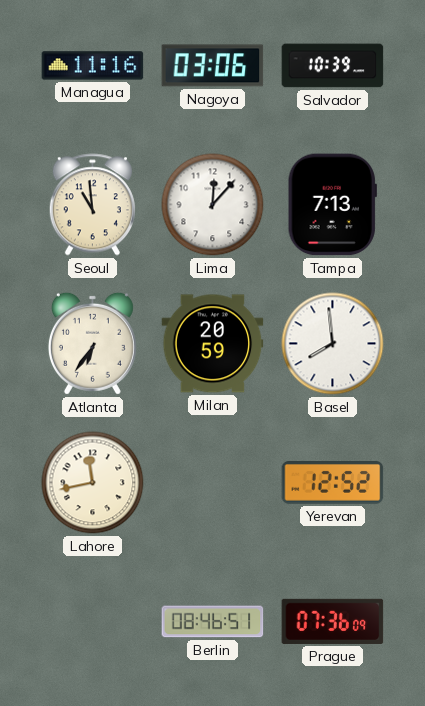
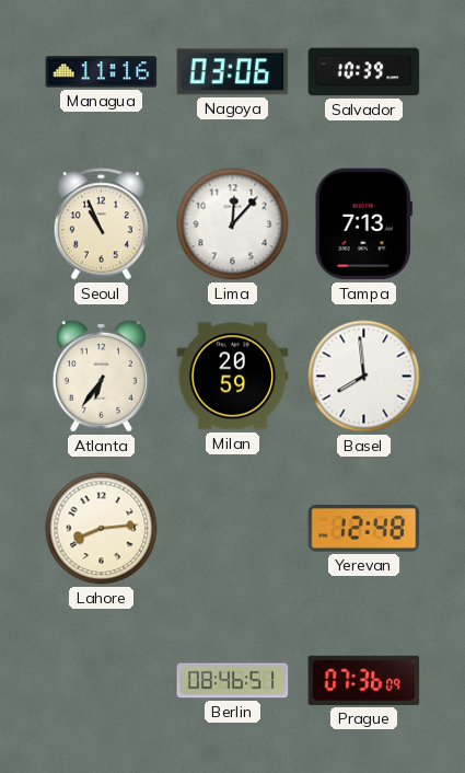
Seoul: 10:59 -> 10:56
Lahore: 11:43 -> 8:14
Yerevan: 12:52 -> 12:48
